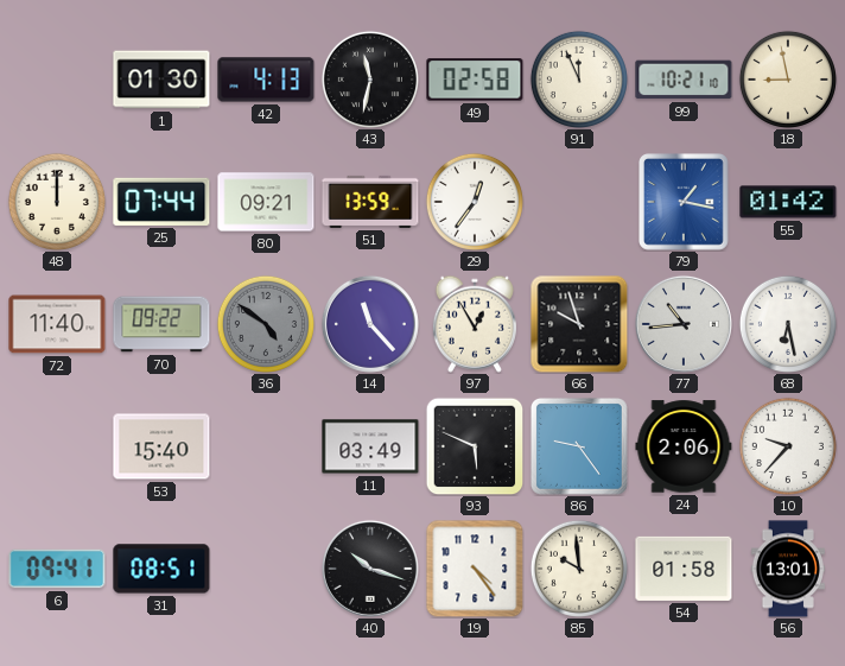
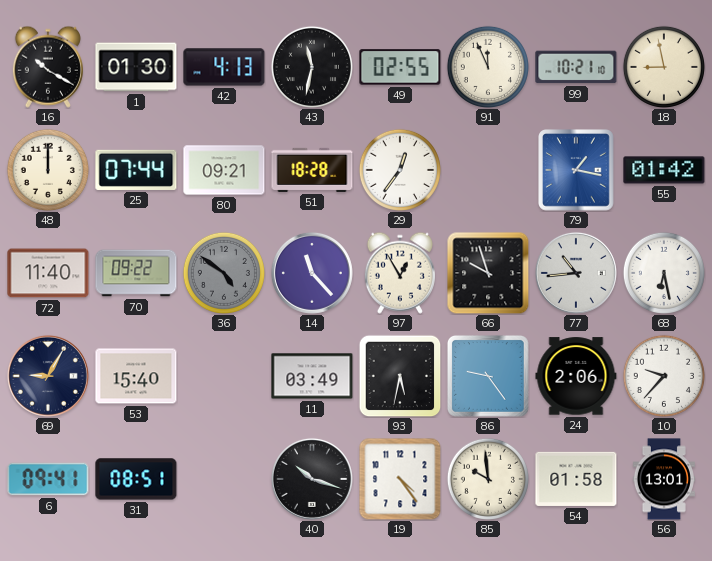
16: none -> 10:20
49: 02:58 -> 02:55
51: 13:59 -> 18:28
69: none -> 9:05
93: 5:49 -> 5:32
